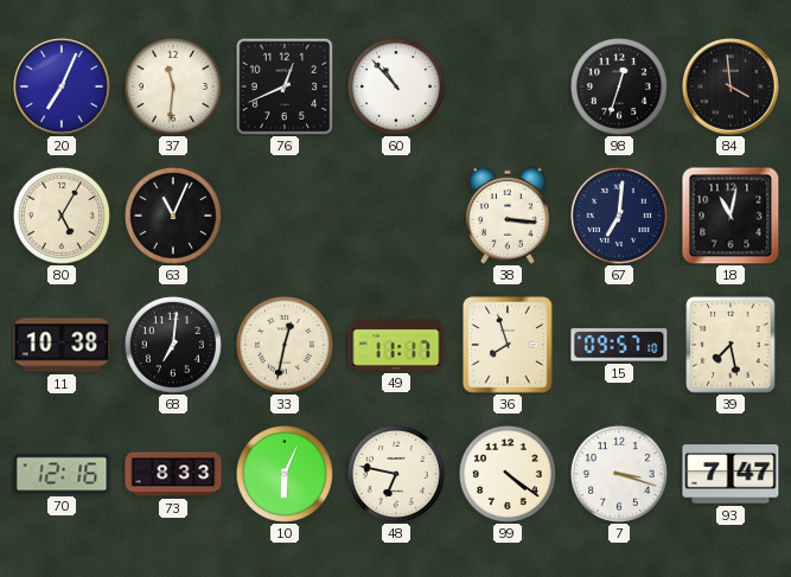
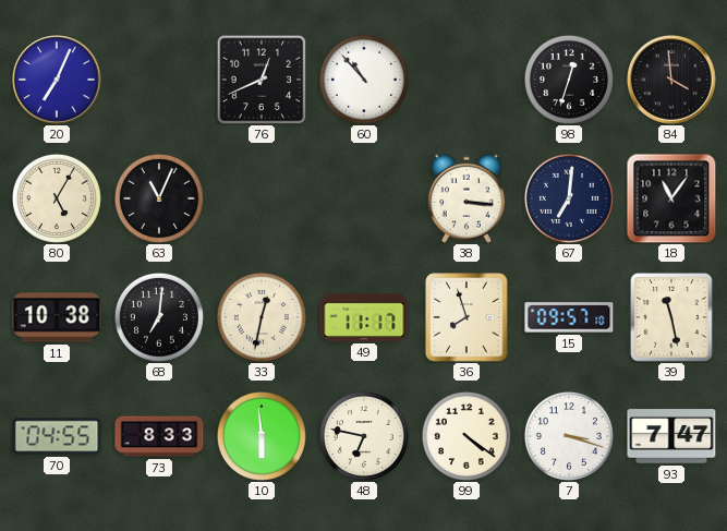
37: 11:31 -> none
18: 11:02 -> 11:06
39: 7:28 -> 11:28
70: 12:16 -> 04:55
10: 6:04 -> 5:59
